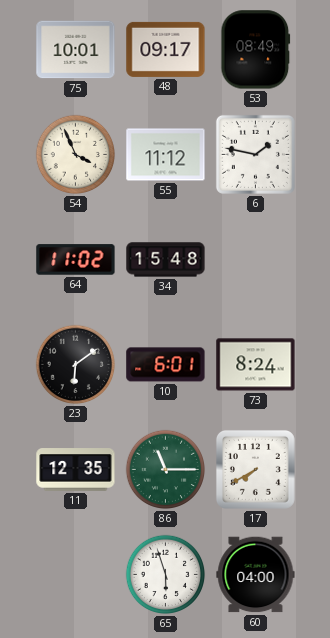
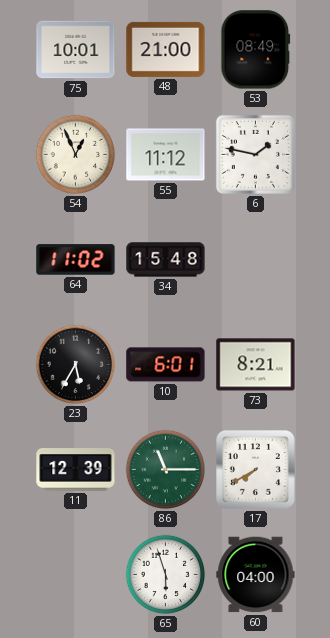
48: 09:17 -> 21:00
54: 3:56 -> 12:56
23: 6:09 -> 5:35
73: 8:24 -> 8:21
11: 12:35 -> 12:39
